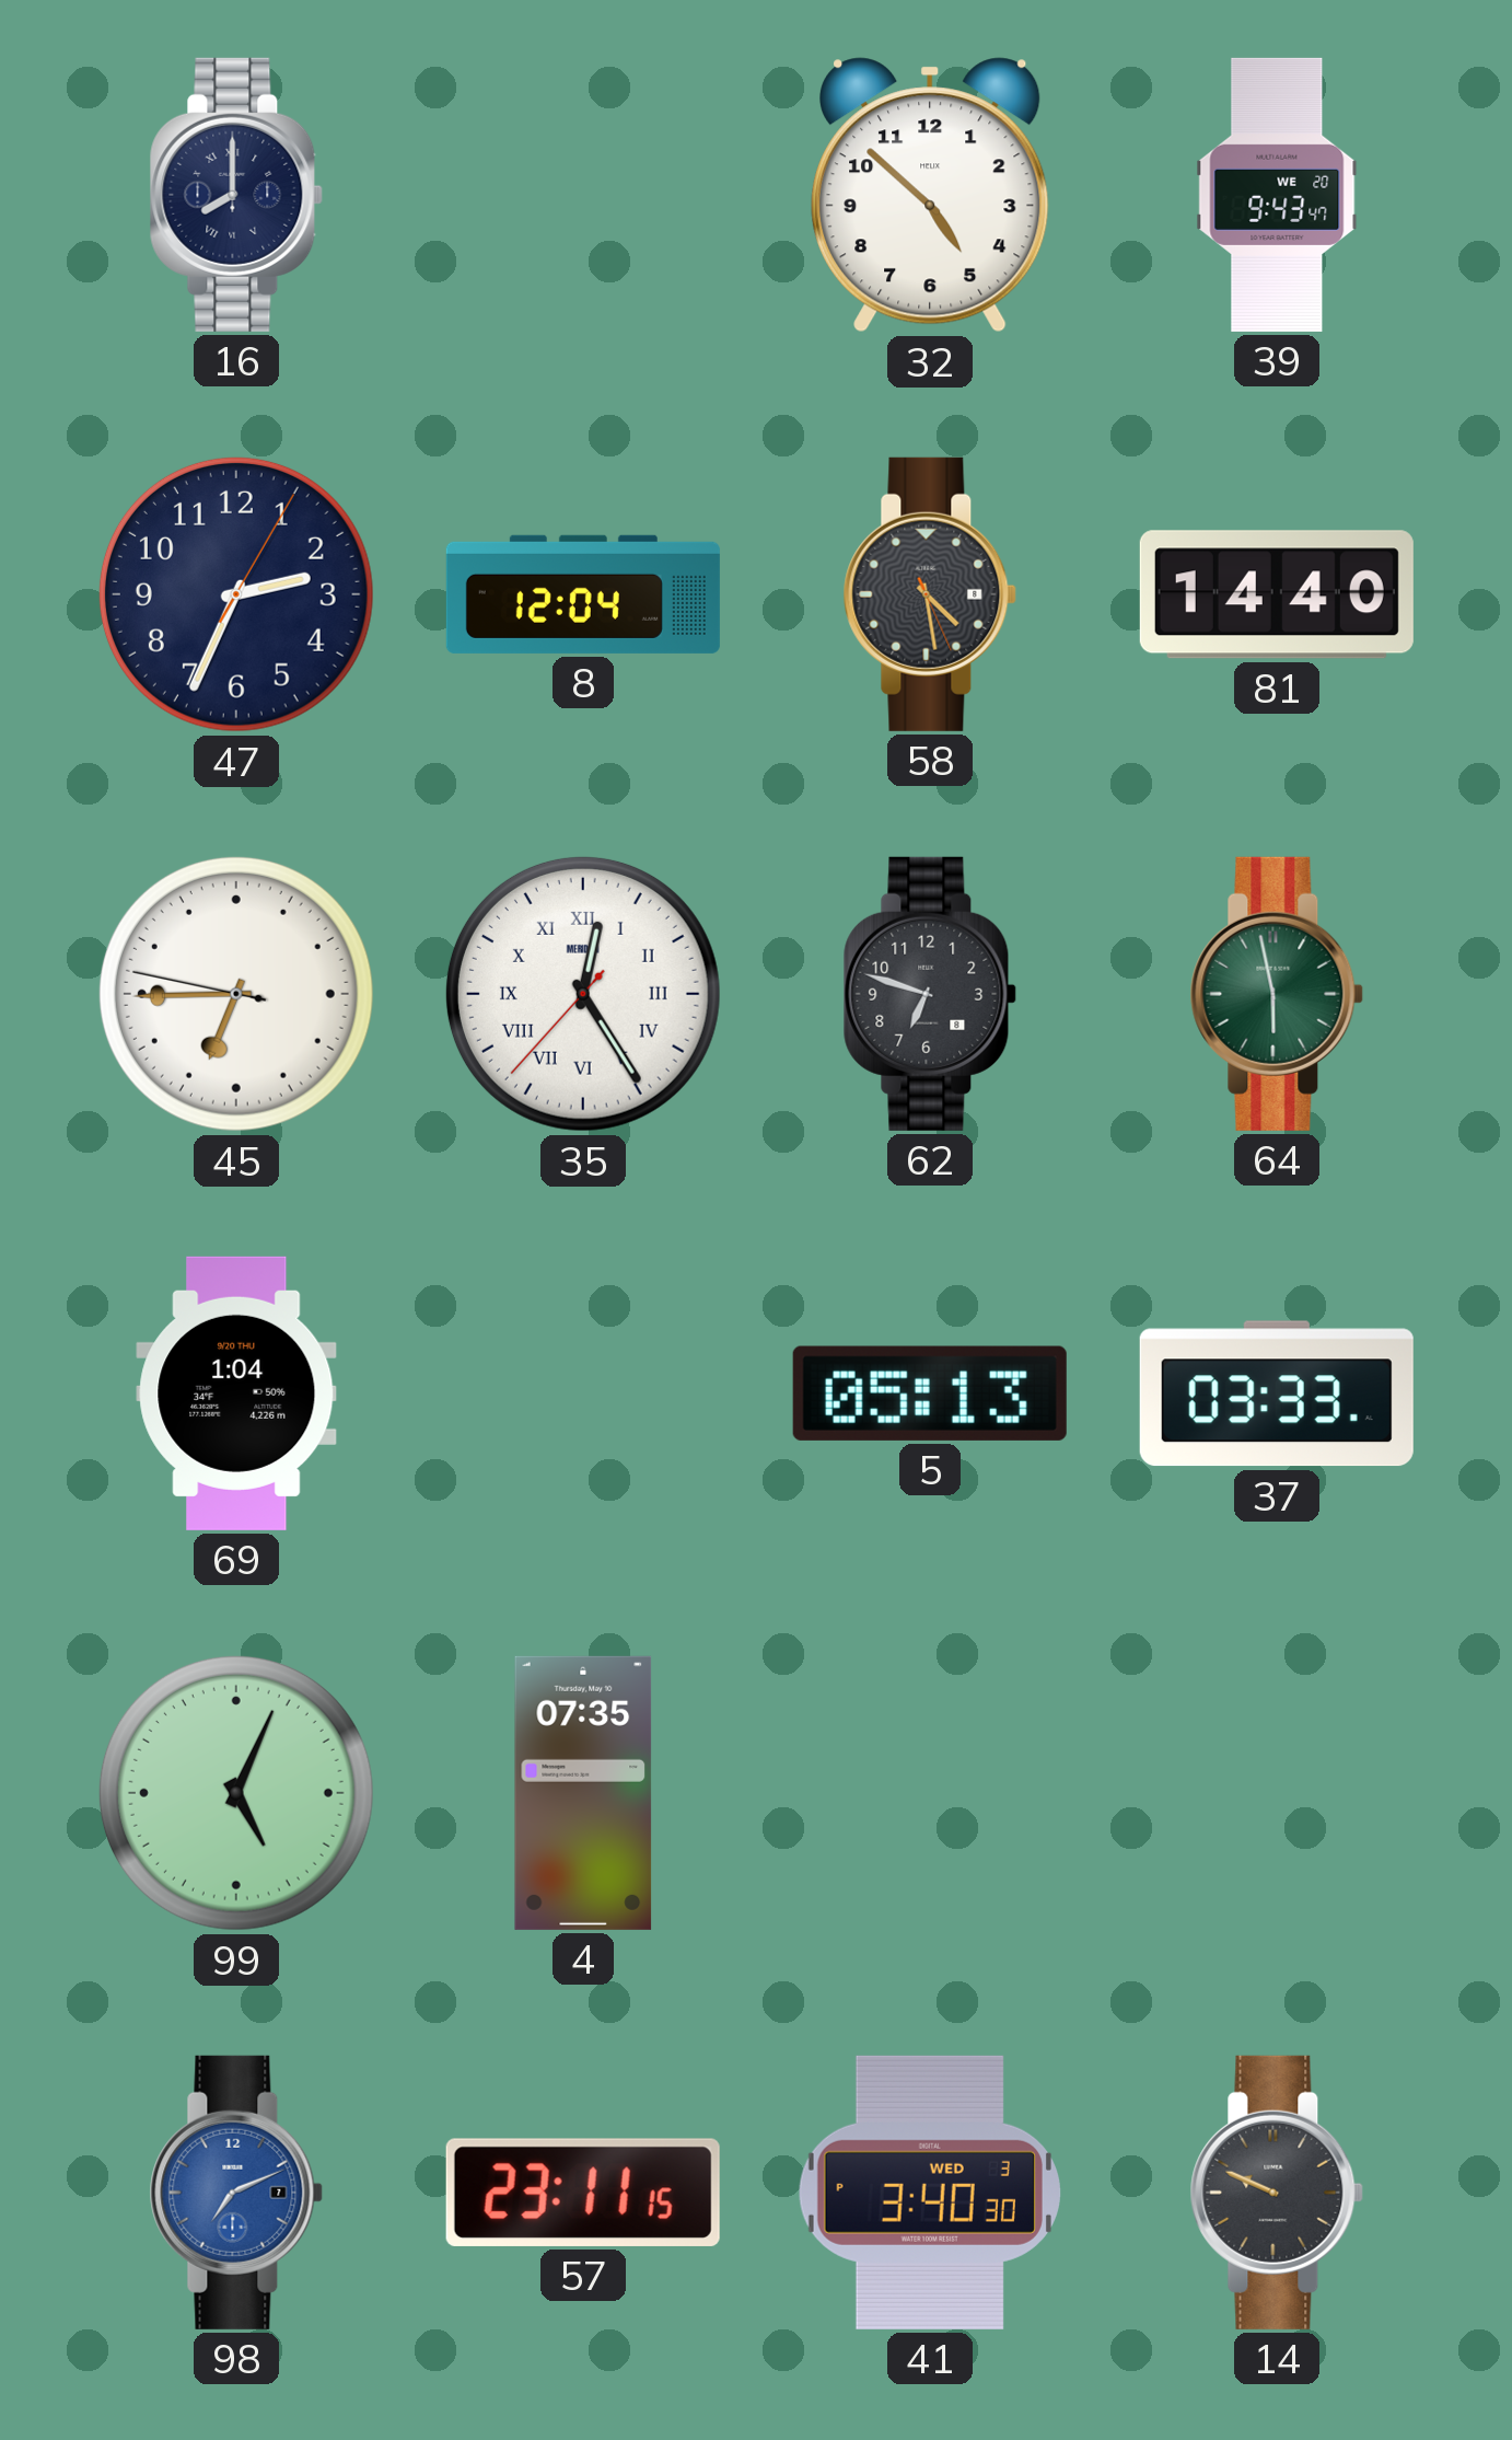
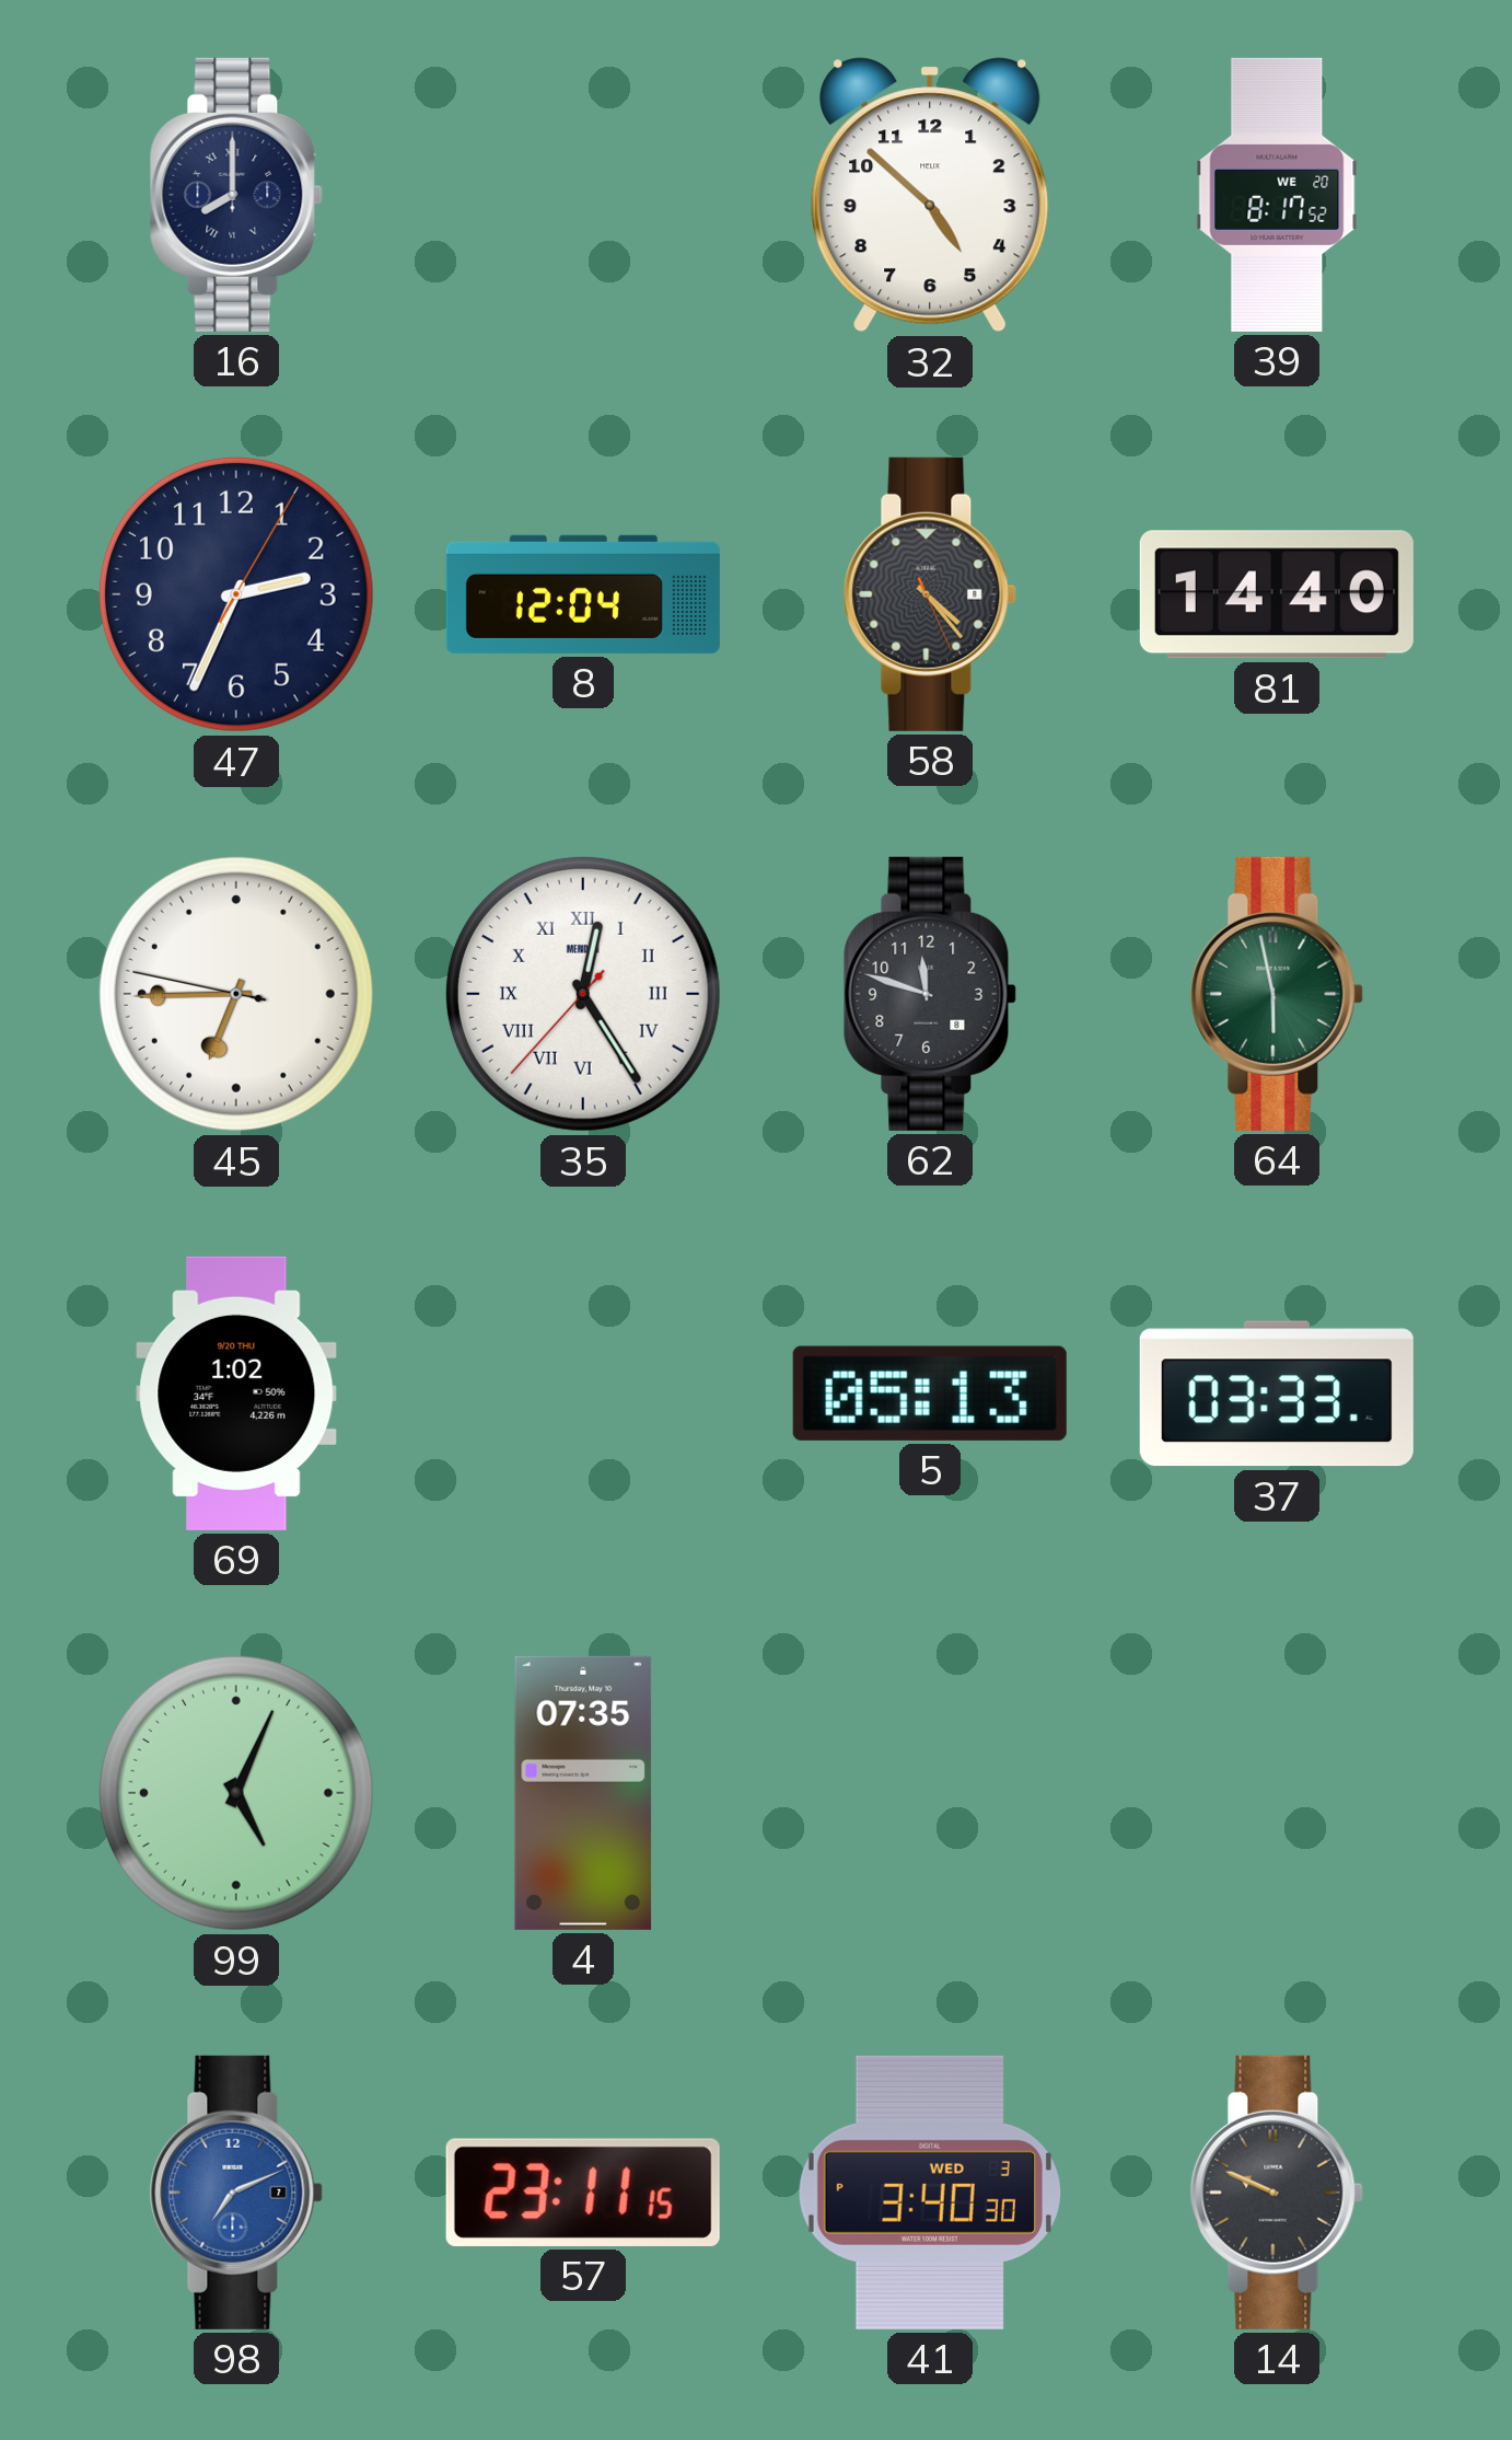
39: 9:43 -> 8:17
58: 4:28 -> 4:23
62: 6:48 -> 11:48
69: 1:04 -> 1:02
